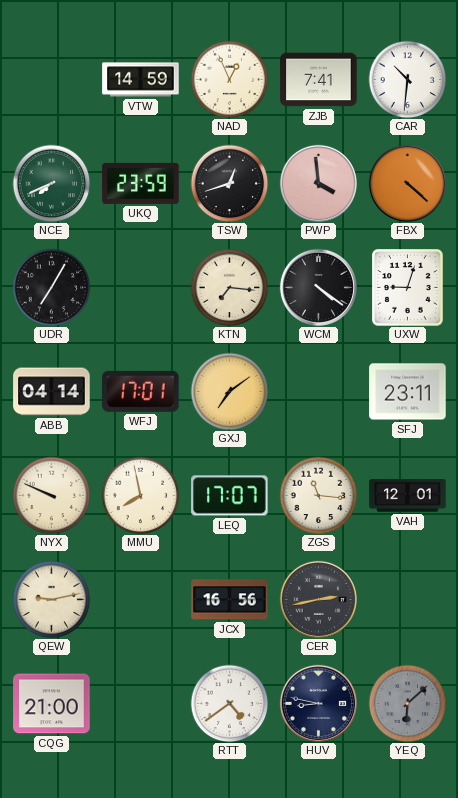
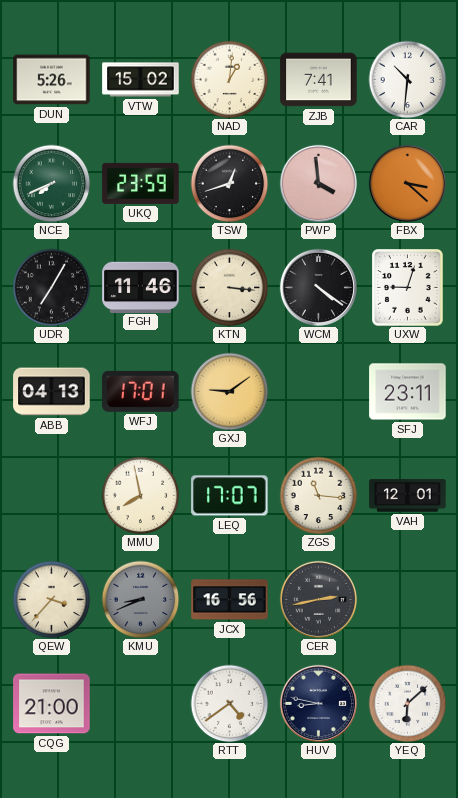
DUN: none -> 5:26
VTW: 14:59 -> 15:02
NAD: 12:56 -> 1:01
FBX: 4:22 -> 3:22
FGH: none -> 11:46
KTN: 7:16 -> 3:16
ABB: 04:14 -> 04:13
GXJ: 7:09 -> 9:09
NYX: 9:49 -> none
QEW: 9:13 -> 3:37
KMU: none -> 8:41
YEQ dial: grey -> white
